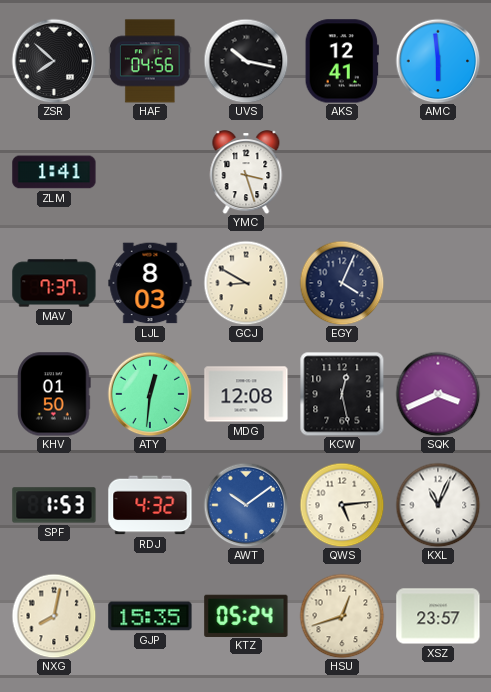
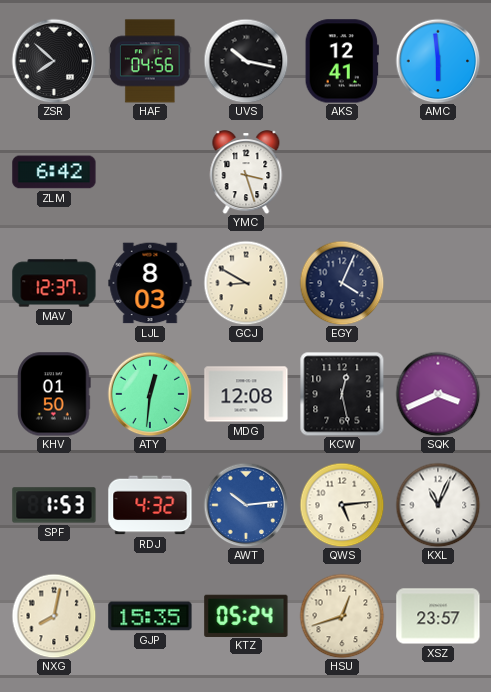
ZLM: 1:41 -> 6:42
MAV: 7:37 -> 12:37
AWT: 10:09 -> 10:14
